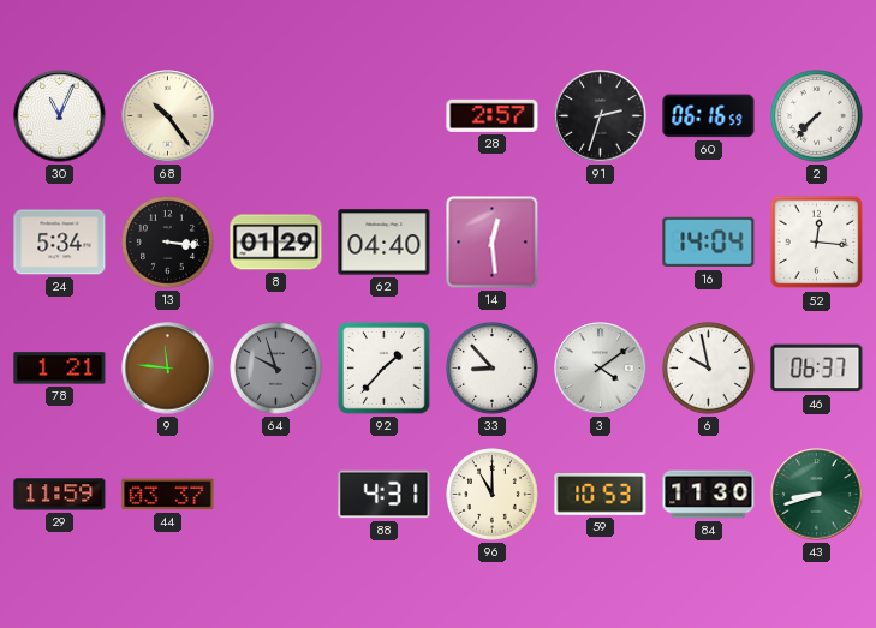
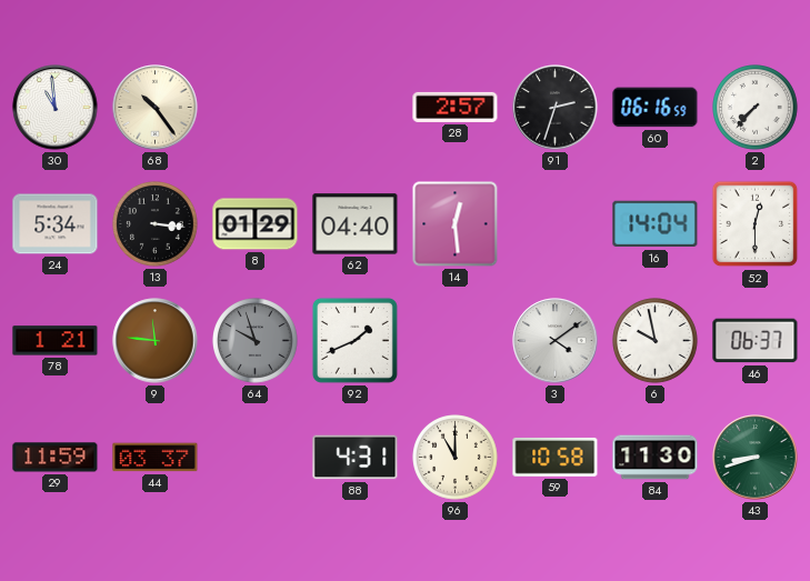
30: 11:04 -> 10:59
52: 12:16 -> 12:30
92: 1:37 -> 1:41
33: 8:53 -> none
59: 10:53 -> 10:58
